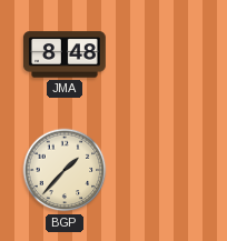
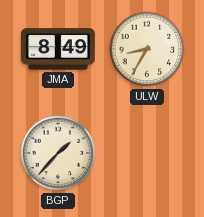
JMA: 8:48 -> 8:49
ULW: none -> 8:35
